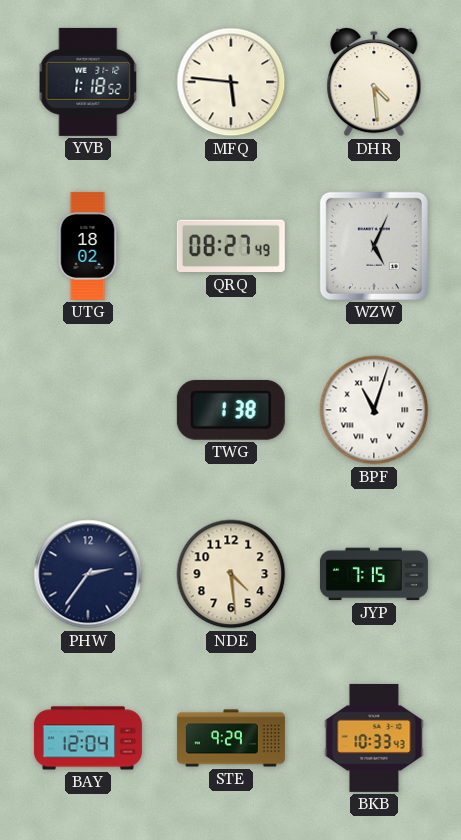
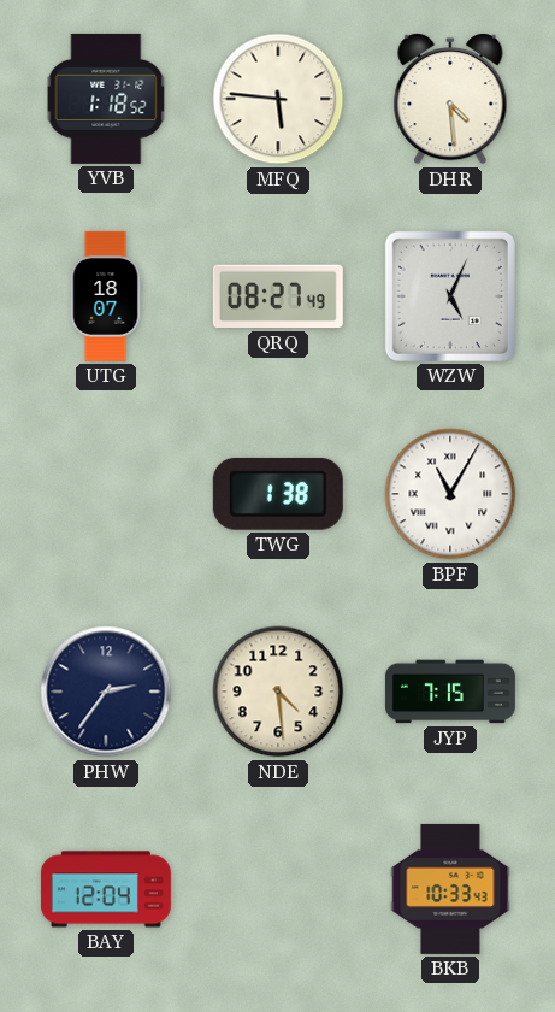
UTG: 18:02 -> 18:07
BPF: 11:03 -> 11:05
STE: 9:29 -> none
